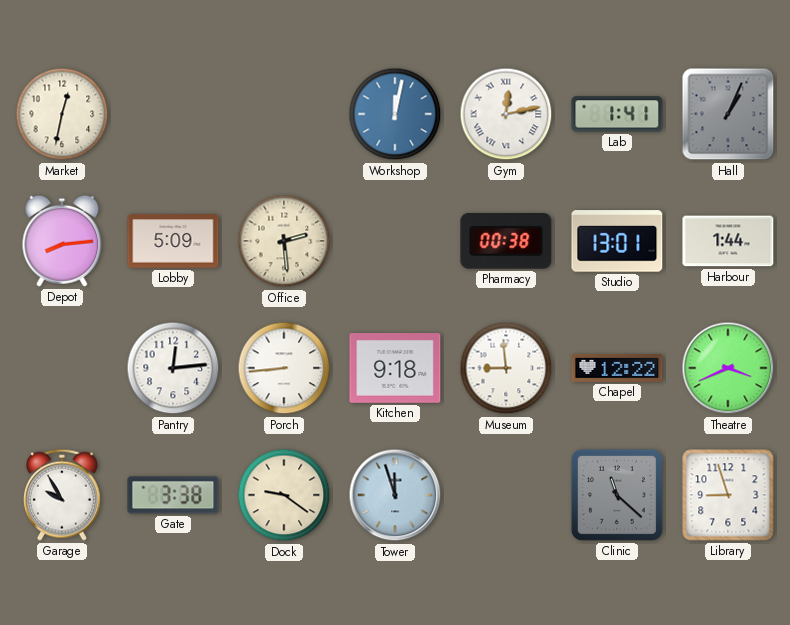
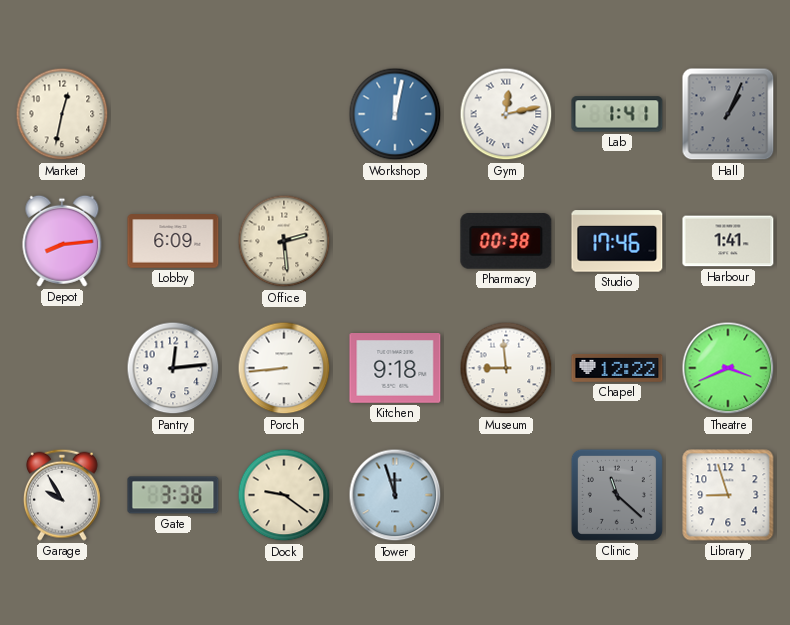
Lobby: 5:09 -> 6:09
Studio: 13:01 -> 17:46
Harbour: 1:44 -> 1:41
